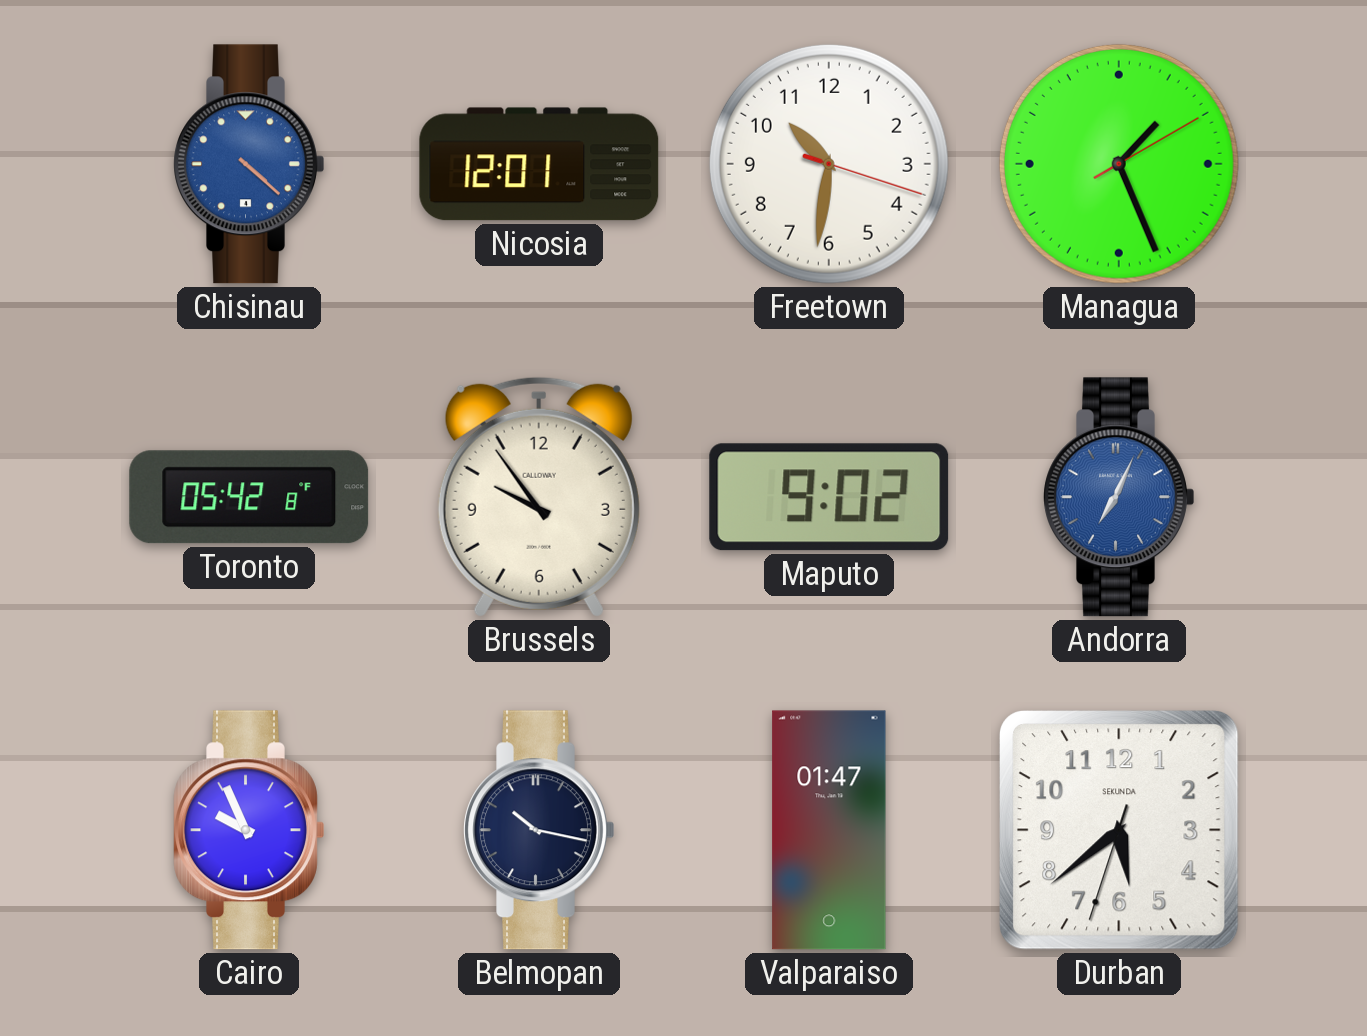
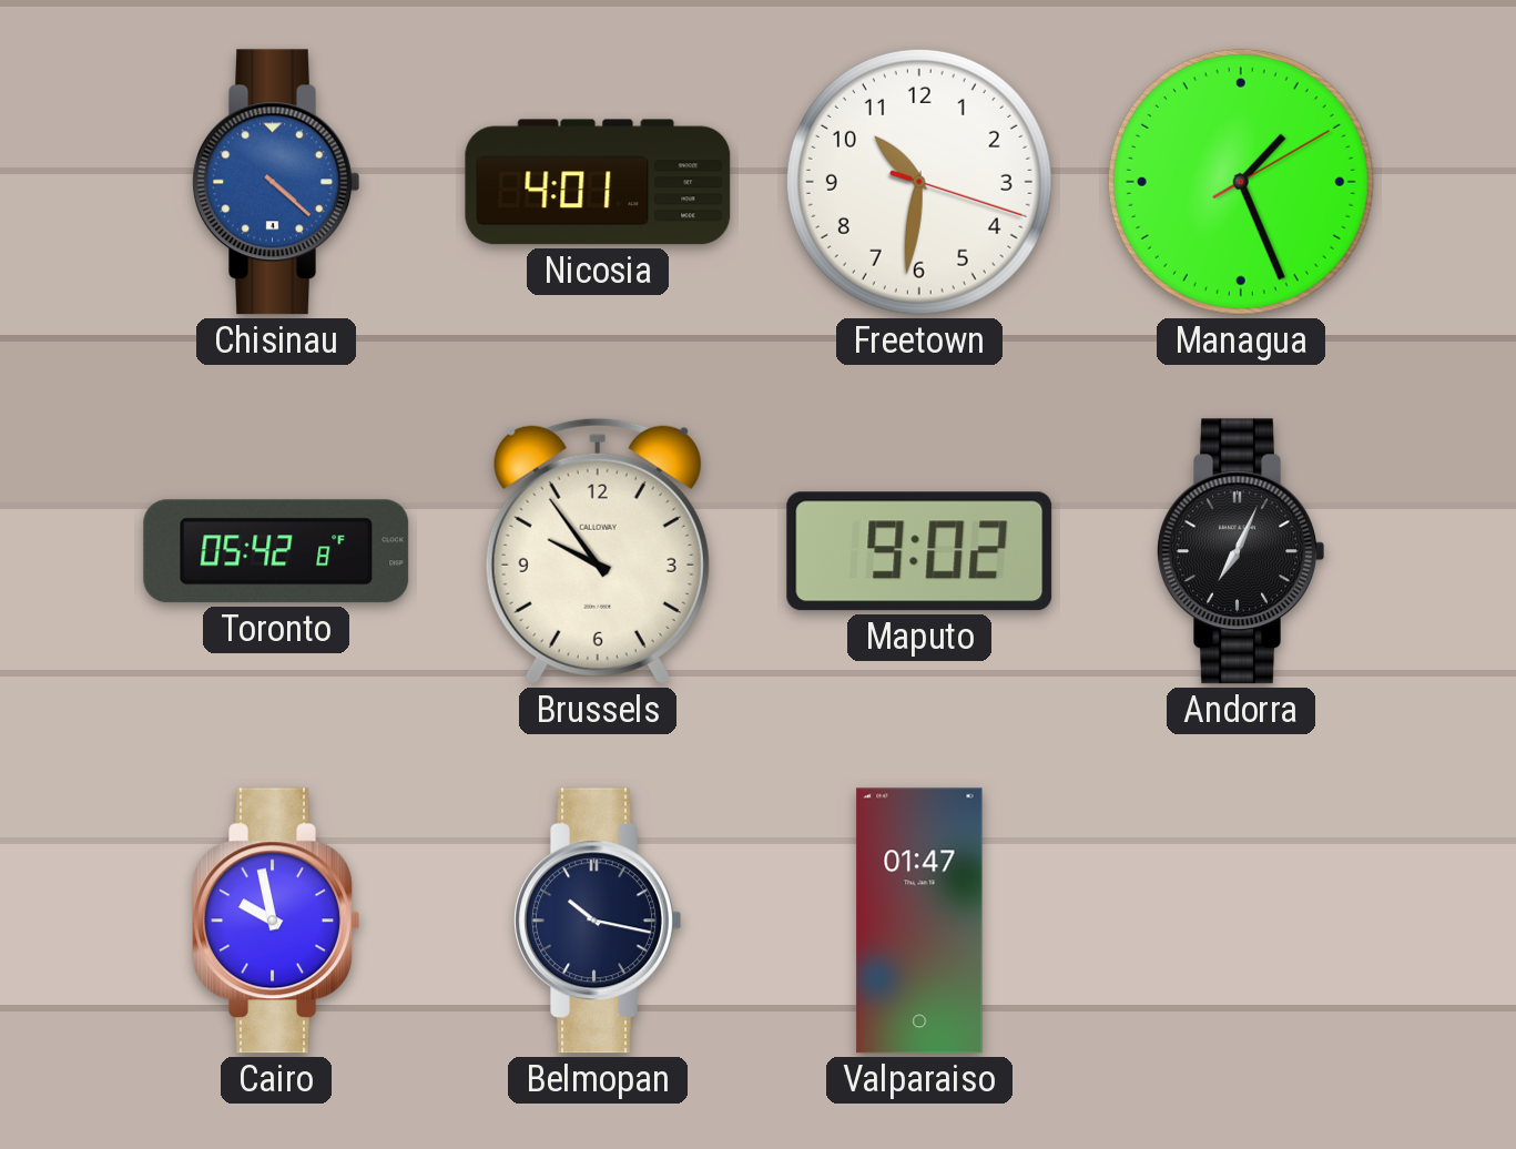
Nicosia: 12:01 -> 4:01
Andorra dial: blue -> black
Cairo: 9:56 -> 9:58
Durban: 5:38 -> none
